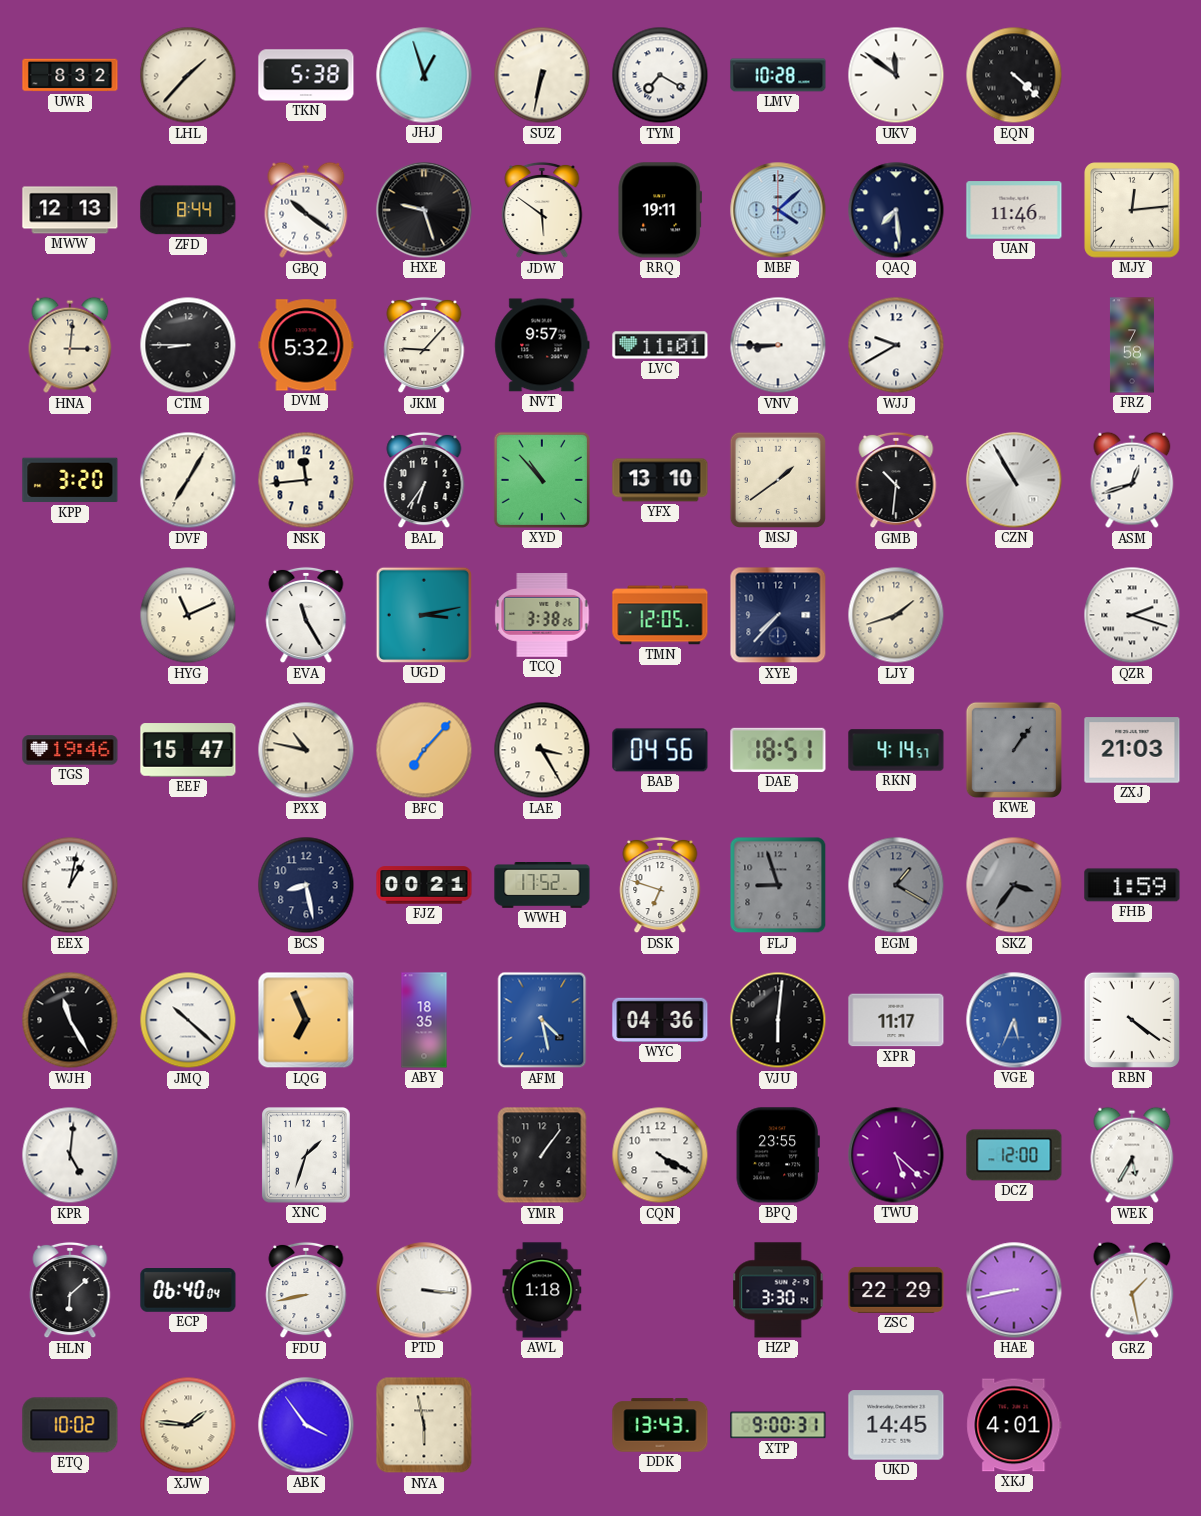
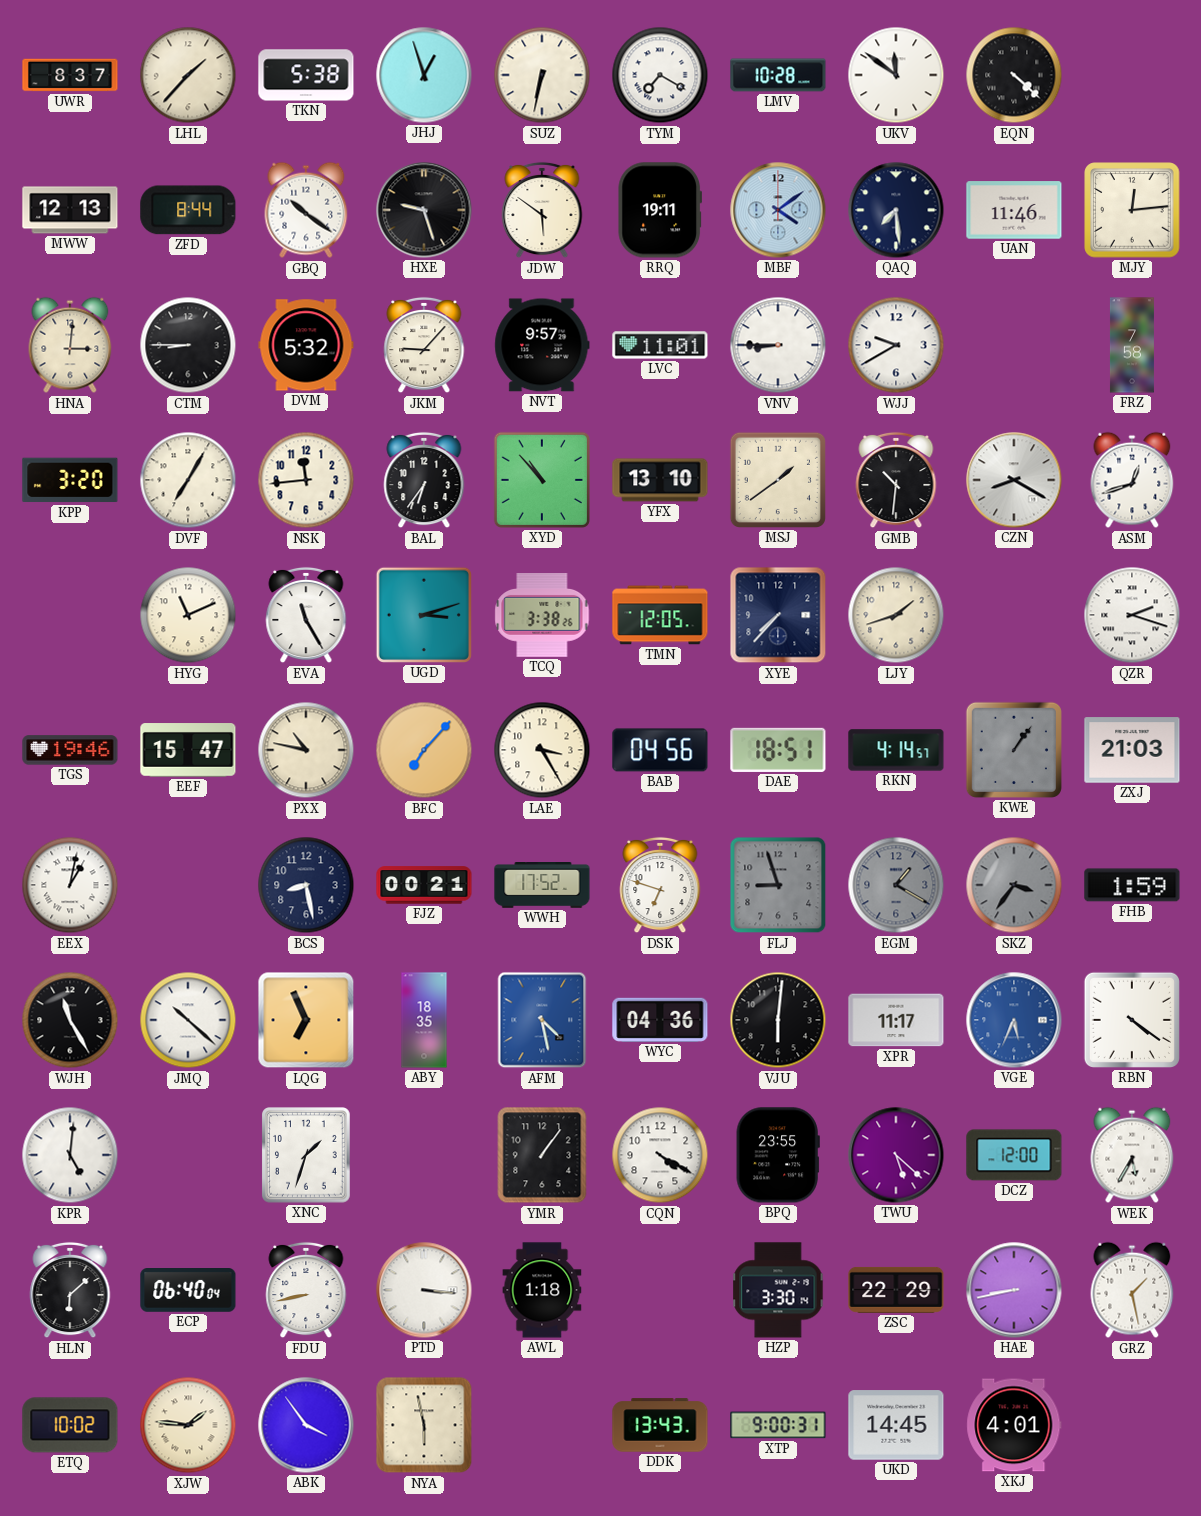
UWR: 8:32 -> 8:37
MBF: 4:08 -> 4:09
CZN: 10:55 -> 8:20
UGD: 3:13 -> 3:12
